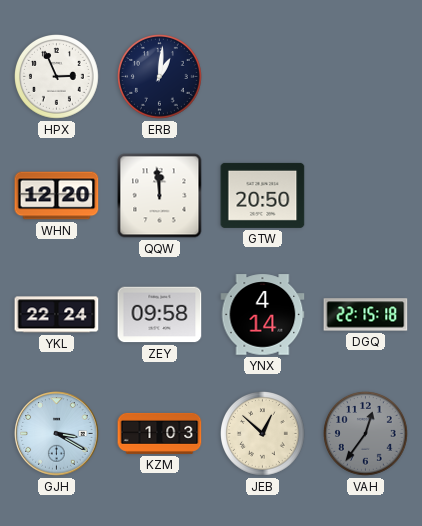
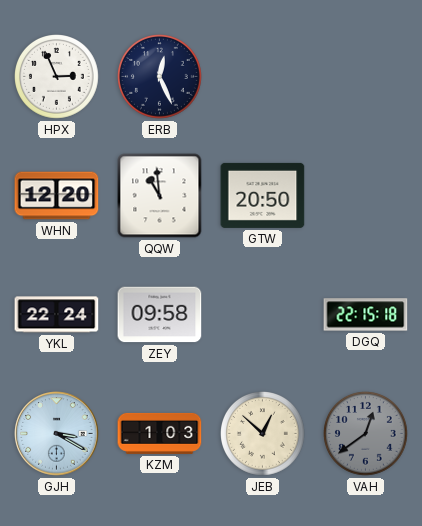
ERB: 1:01 -> 12:26
QQW: 11:59 -> 10:59
YNX: 4:14 -> none
VAH: 12:36 -> 12:39
